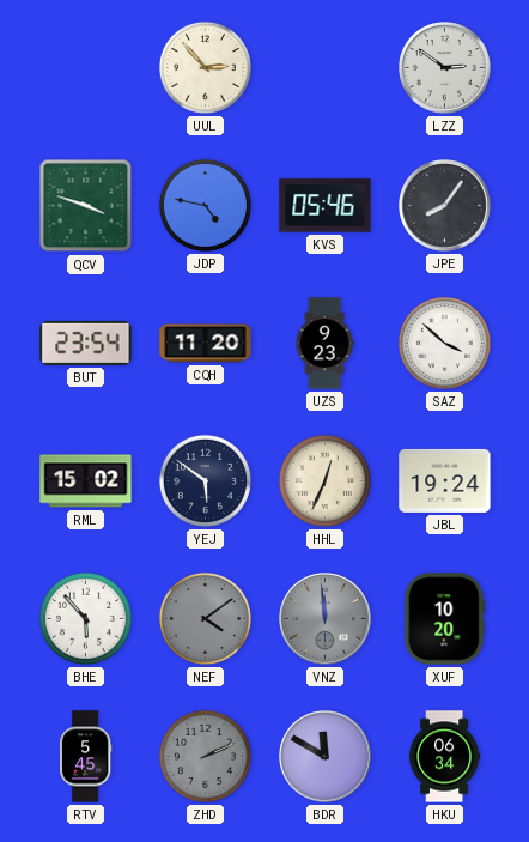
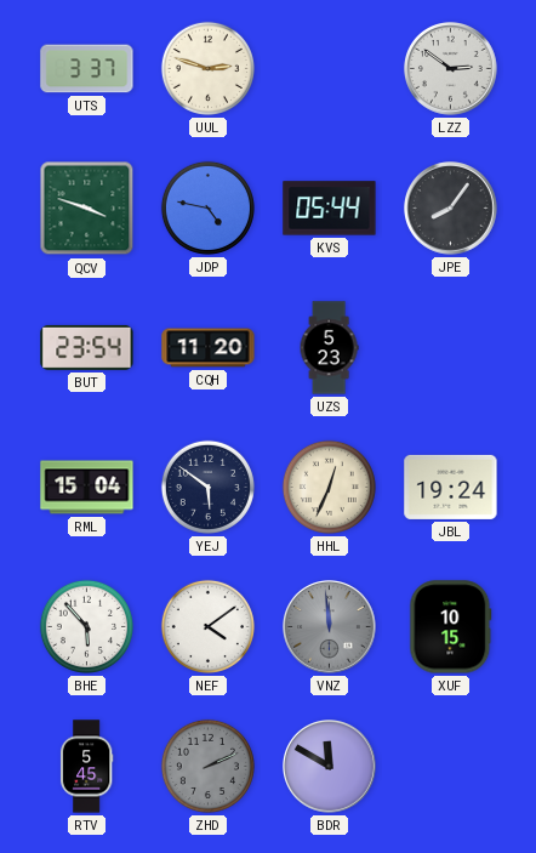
UTS: none -> 3:37
UUL: 2:53 -> 2:48
KVS: 05:46 -> 05:44
UZS: 9:23 -> 5:23
SAZ: 3:52 -> none
RML: 15:02 -> 15:04
NEF dial: grey -> white
XUF: 10:20 -> 10:15
HKU: 06:34 -> none
